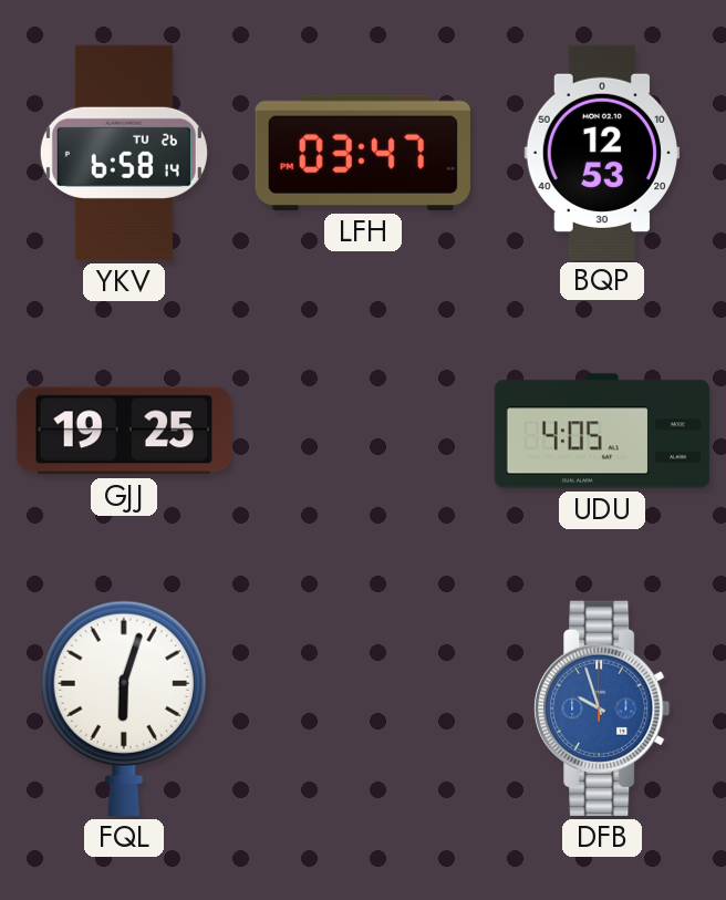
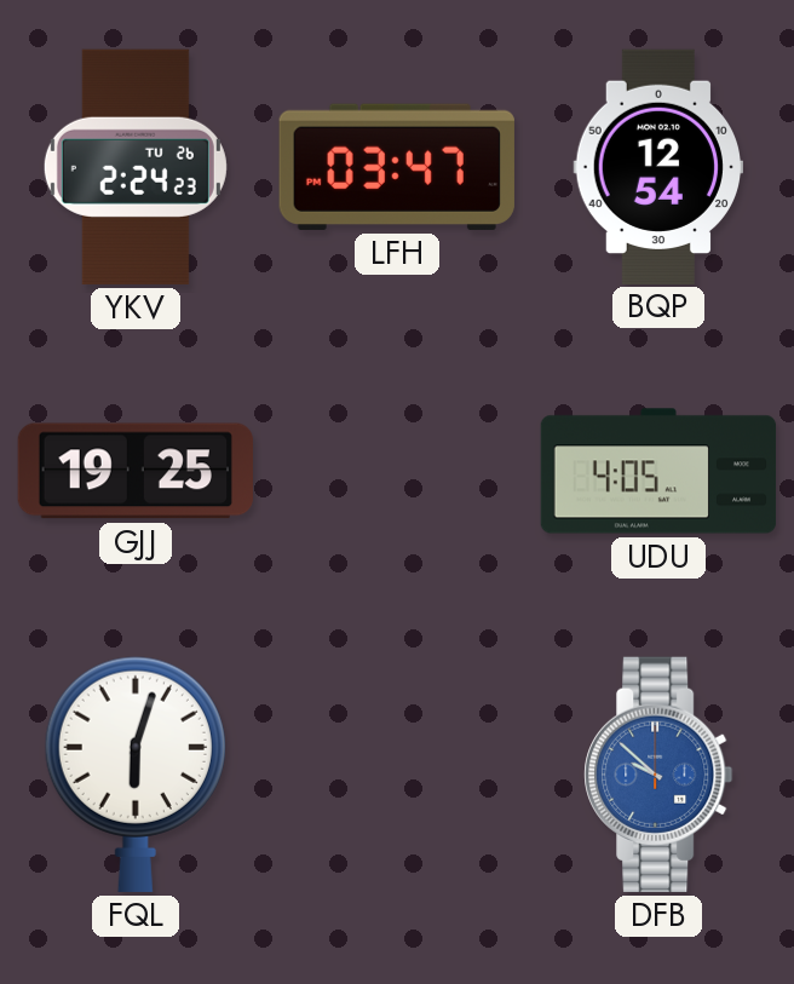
YKV: 6:58 -> 2:24
BQP: 12:53 -> 12:54
DFB: 9:57 -> 9:52
